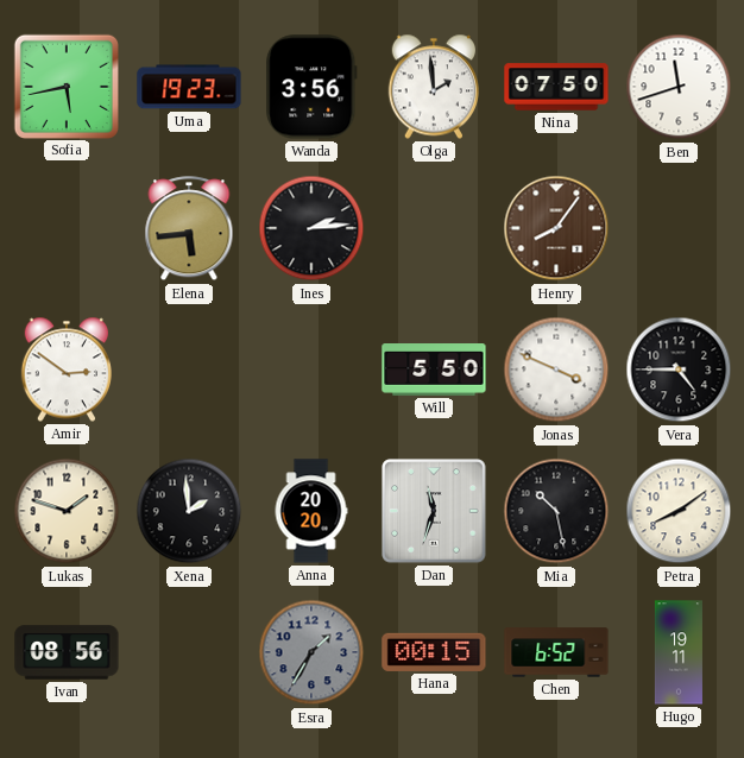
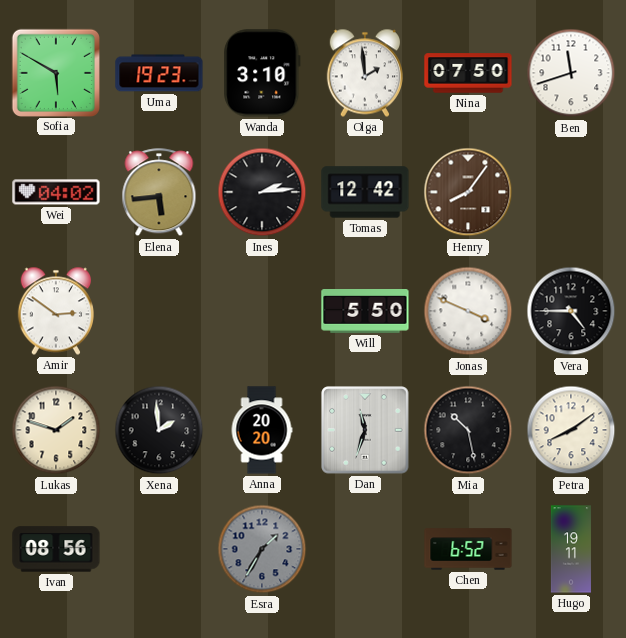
Sofia: 5:43 -> 5:50
Wanda: 3:56 -> 3:10
Wei: none -> 04:02
Tomas: none -> 12:42
Hana: 00:15 -> none
